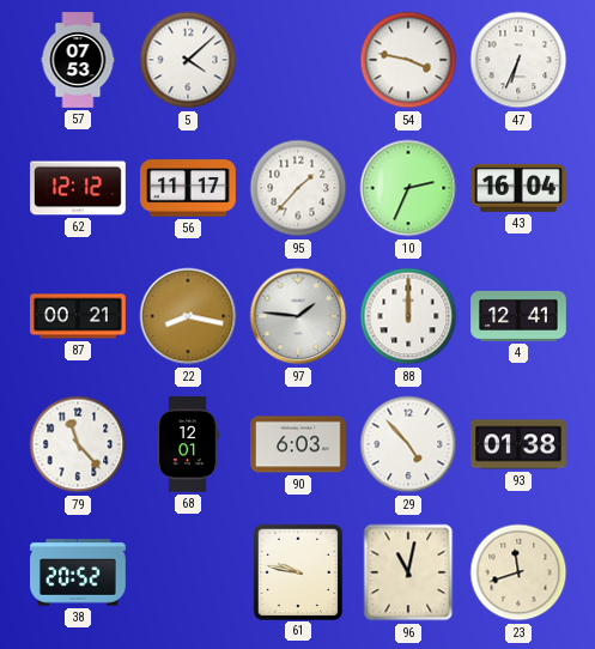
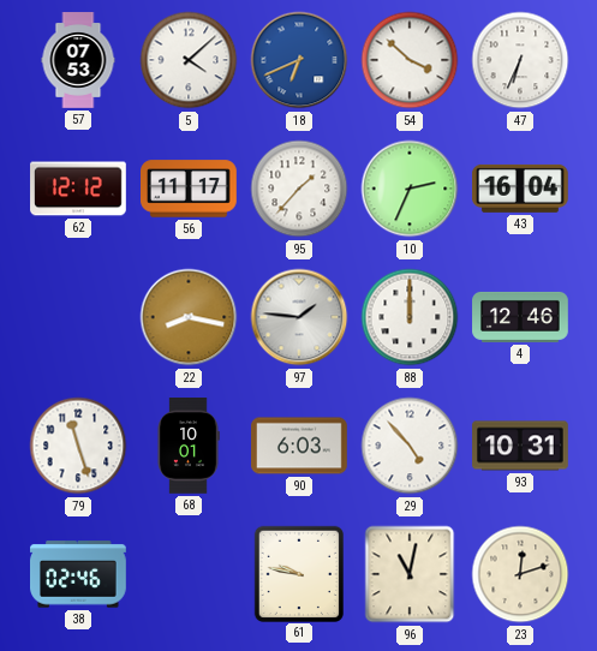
18: none -> 6:41
54: 3:47 -> 3:52
87: 00:21 -> none
4: 12:41 -> 12:46
79: 11:23 -> 11:27
68: 12:01 -> 10:01
93: 01:38 -> 10:31
38: 20:52 -> 02:46
23: 11:42 -> 12:12
